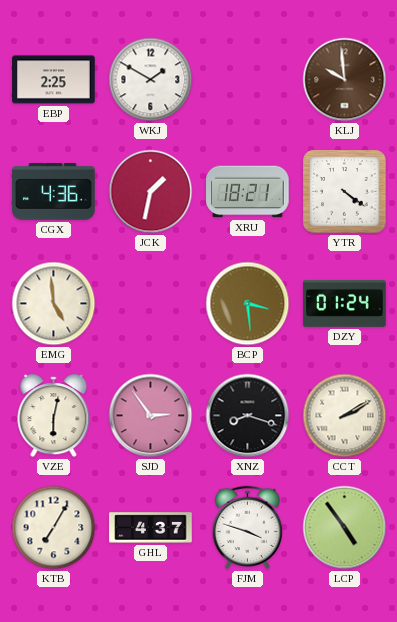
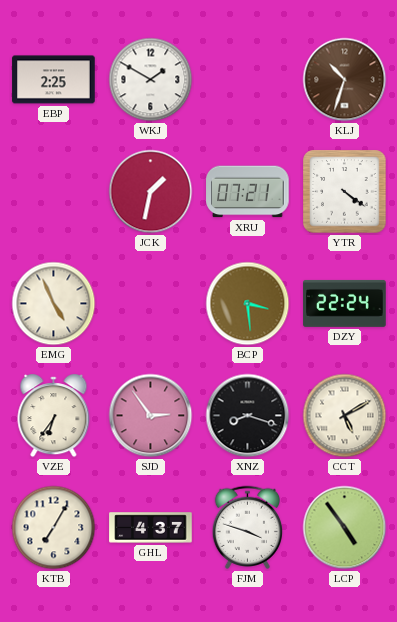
KLJ: 9:59 -> 10:33
CGX: 4:36 -> none
XRU: 18:21 -> 07:21
EMG: 4:59 -> 4:56
DZY: 01:24 -> 22:24
VZE: 6:02 -> 6:36
CCT: 2:10 -> 5:10
